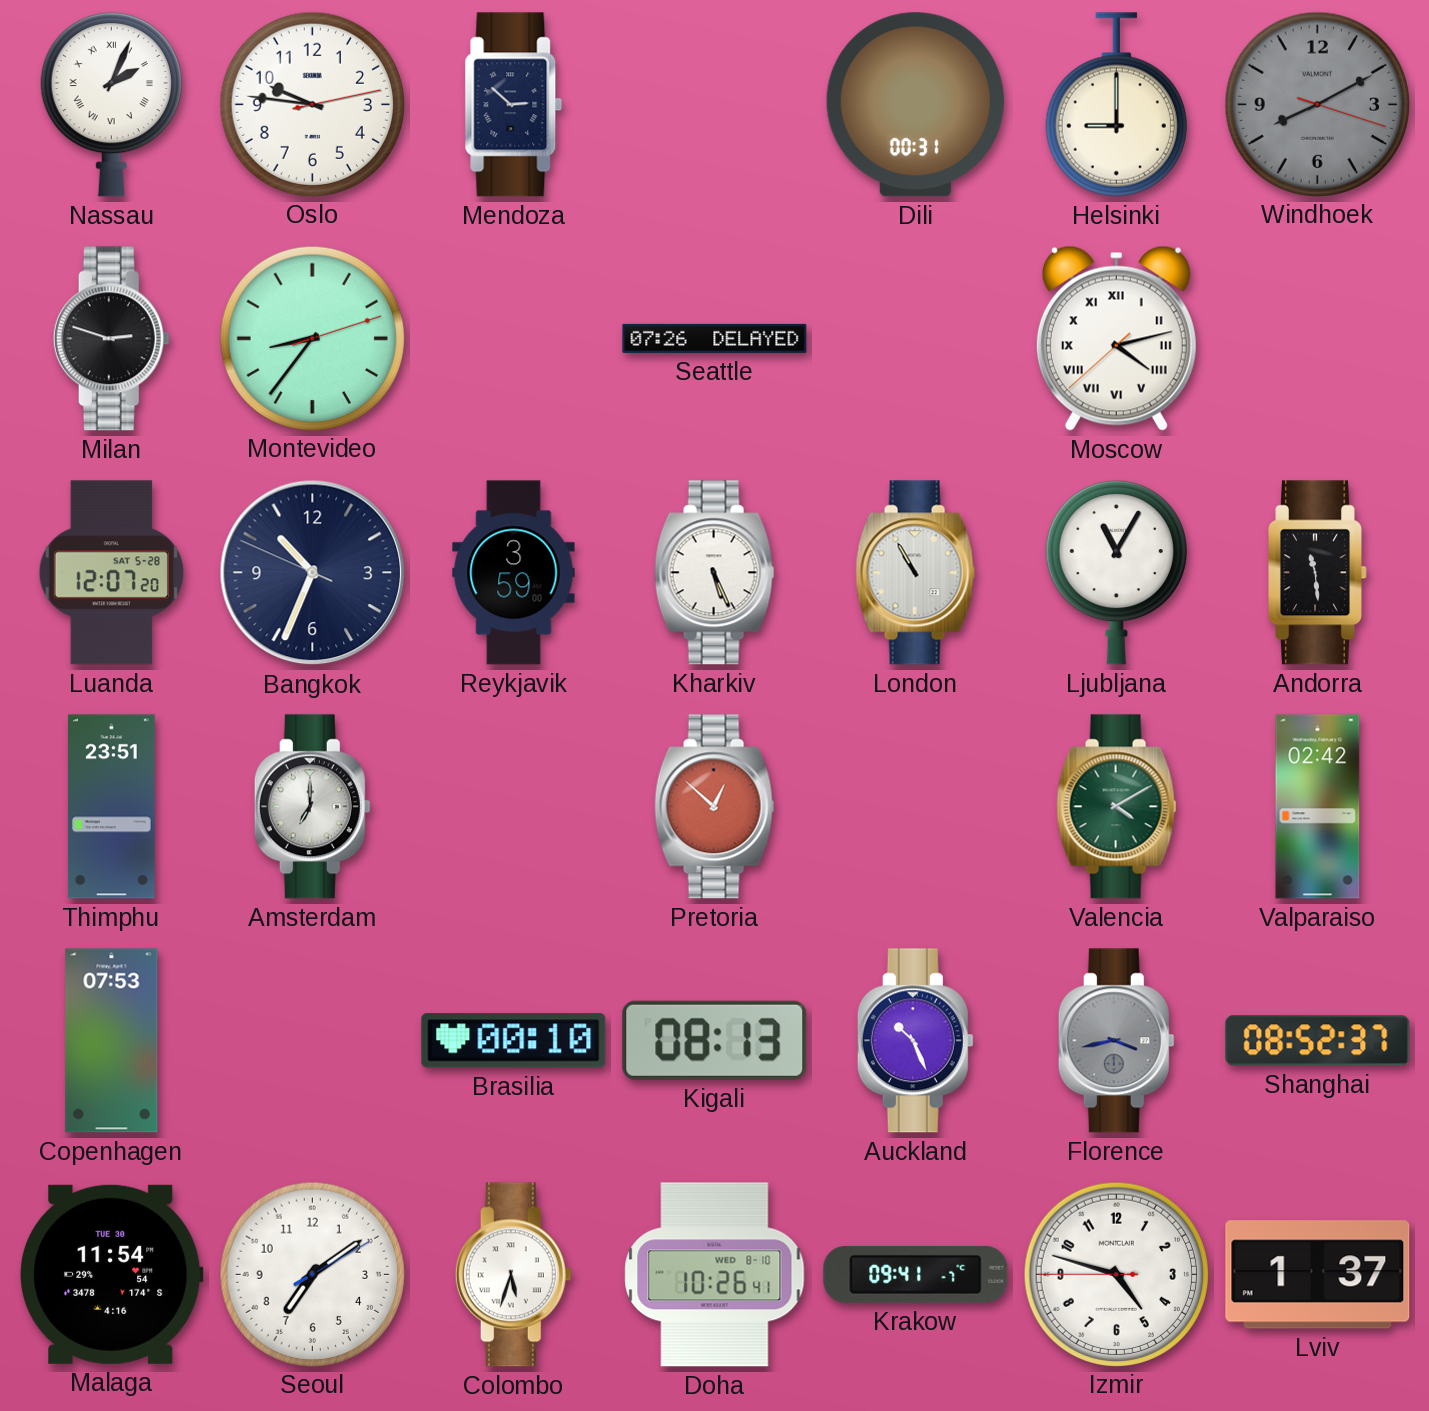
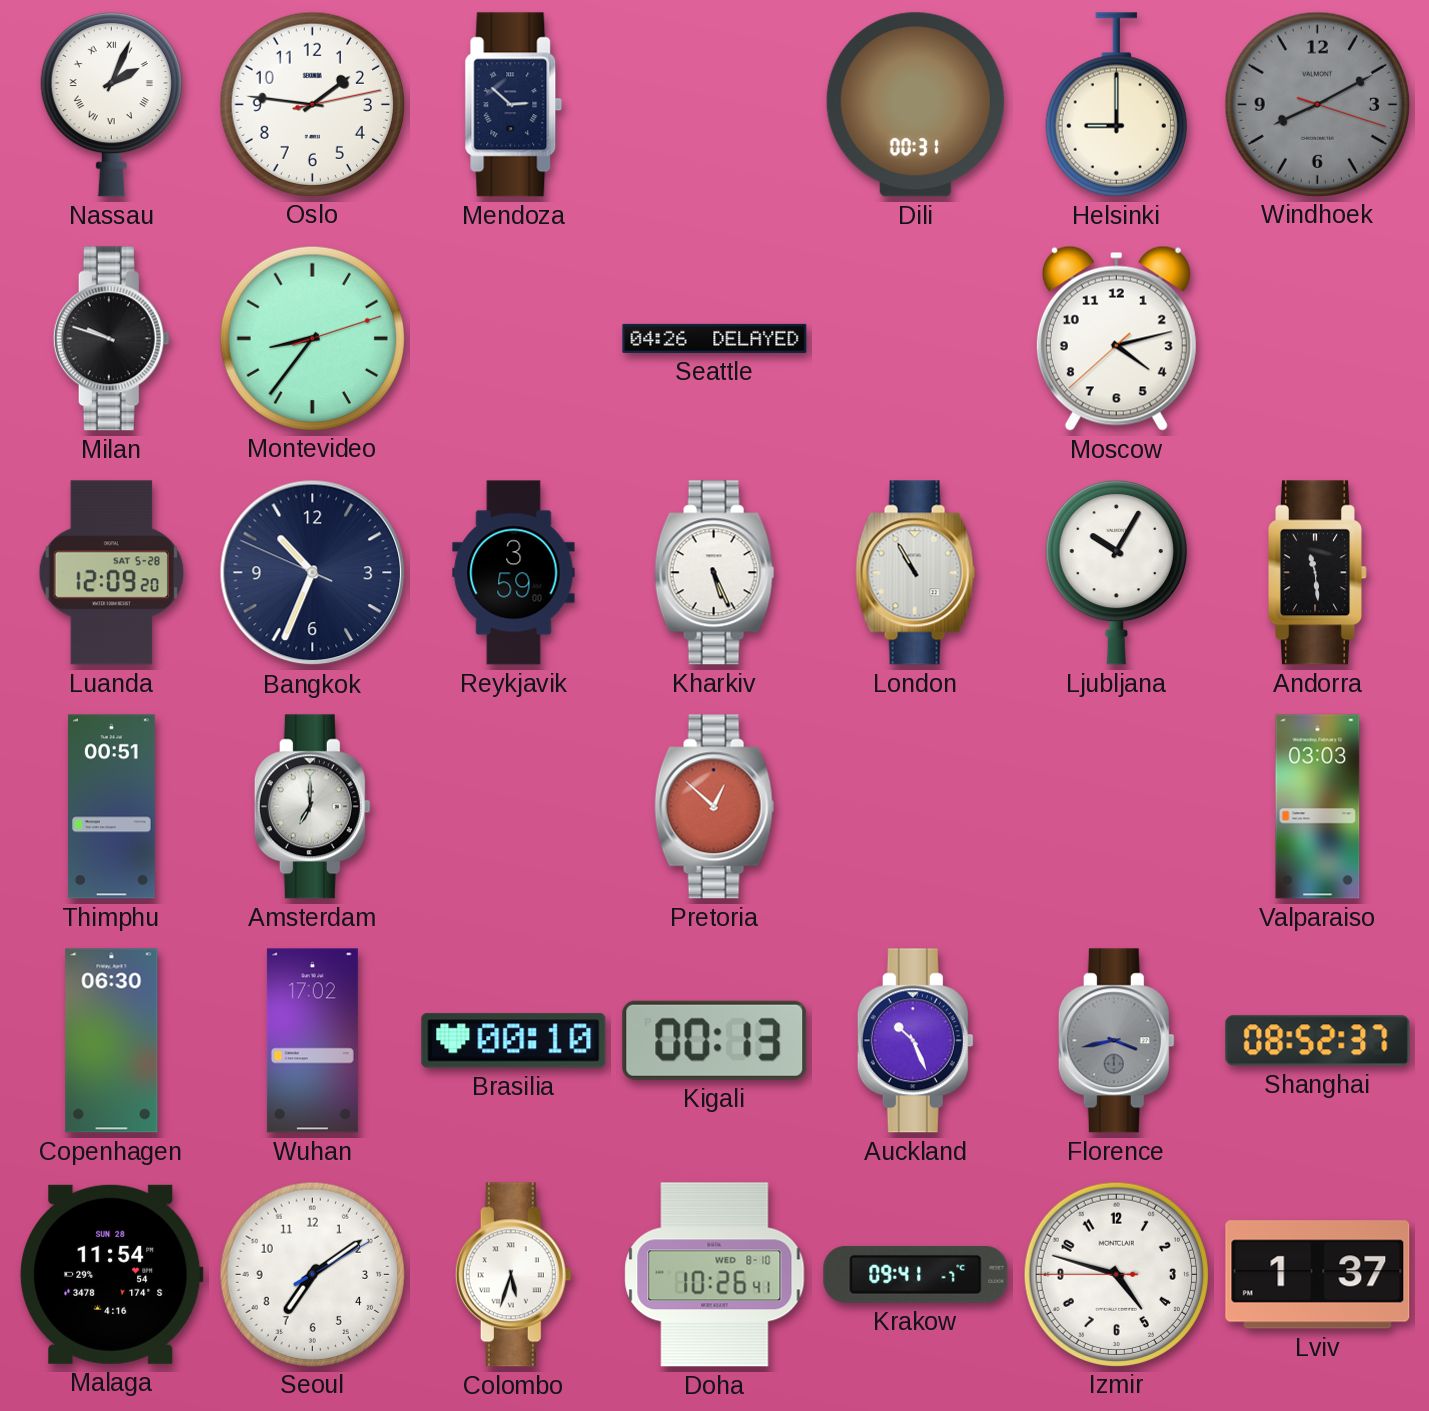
Oslo: 9:46 -> 1:46
Milan: 2:48 -> 9:48
Seattle: 07:26 -> 04:26
Moscow numerals: Roman -> Arabic
Luanda: 12:07 -> 12:09
Ljubljana: 11:05 -> 10:05
Thimphu: 23:51 -> 00:51
Valencia: 4:10 -> none
Valparaiso: 02:42 -> 03:03
Copenhagen: 07:53 -> 06:30
Wuhan: none -> 17:02
Kigali: 08:13 -> 00:13
Malaga date: TUE 30 -> SUN 28
